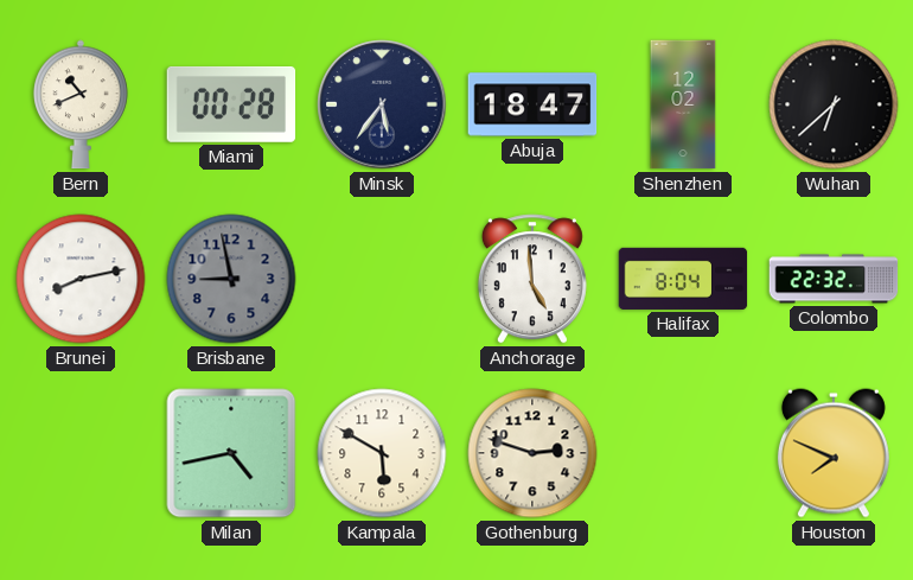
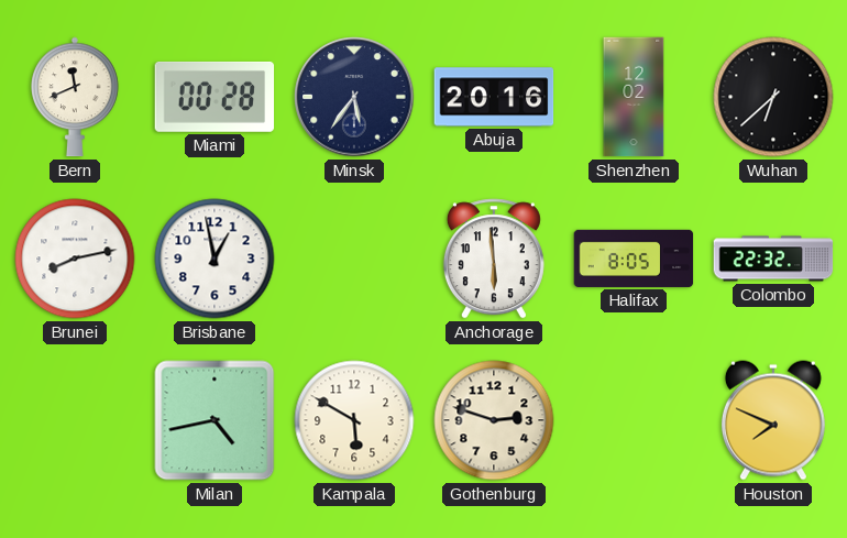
Bern: 10:41 -> 11:41
Abuja: 18:47 -> 20:16
Brisbane: 8:58 -> 12:58
Brisbane dial: grey -> white
Anchorage: 4:59 -> 5:59
Halifax: 8:04 -> 8:05
